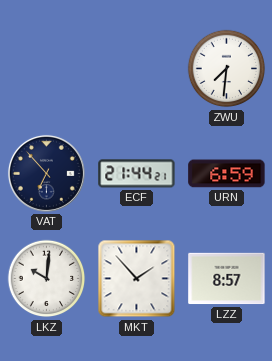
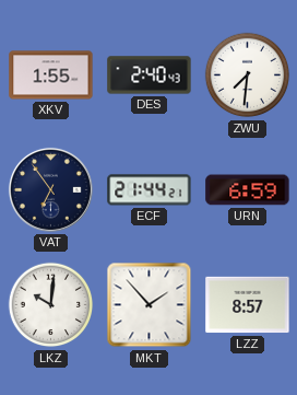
XKV: none -> 1:55
DES: none -> 2:40
VAT: 6:53 -> 6:54
